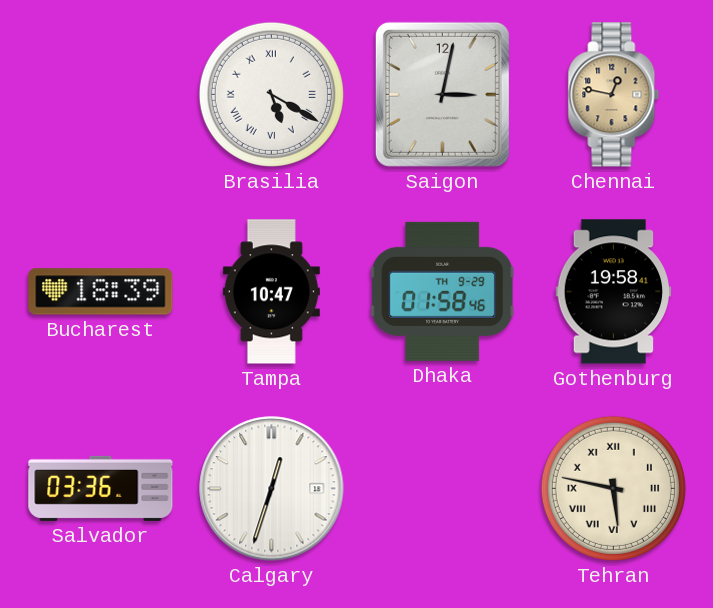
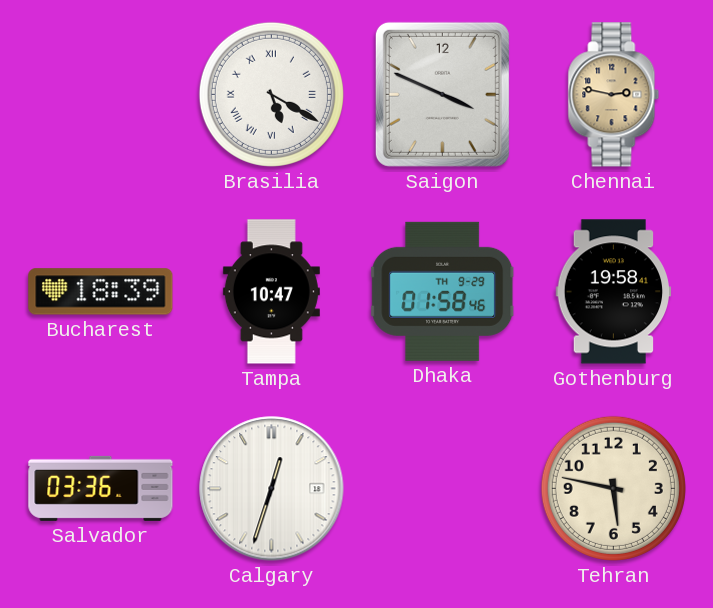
Saigon: 3:02 -> 3:49
Chennai: 12:47 -> 2:47
Tehran numerals: Roman -> Arabic
